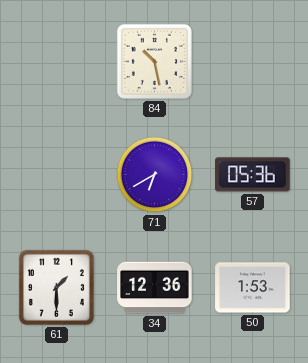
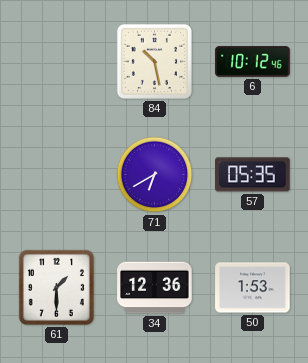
6: none -> 10:12
57: 05:36 -> 05:35
